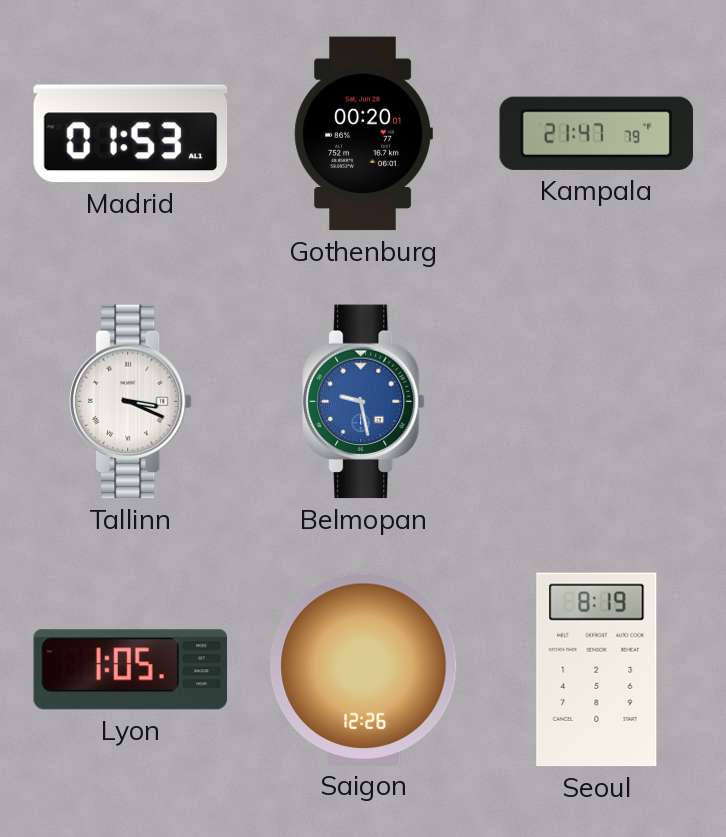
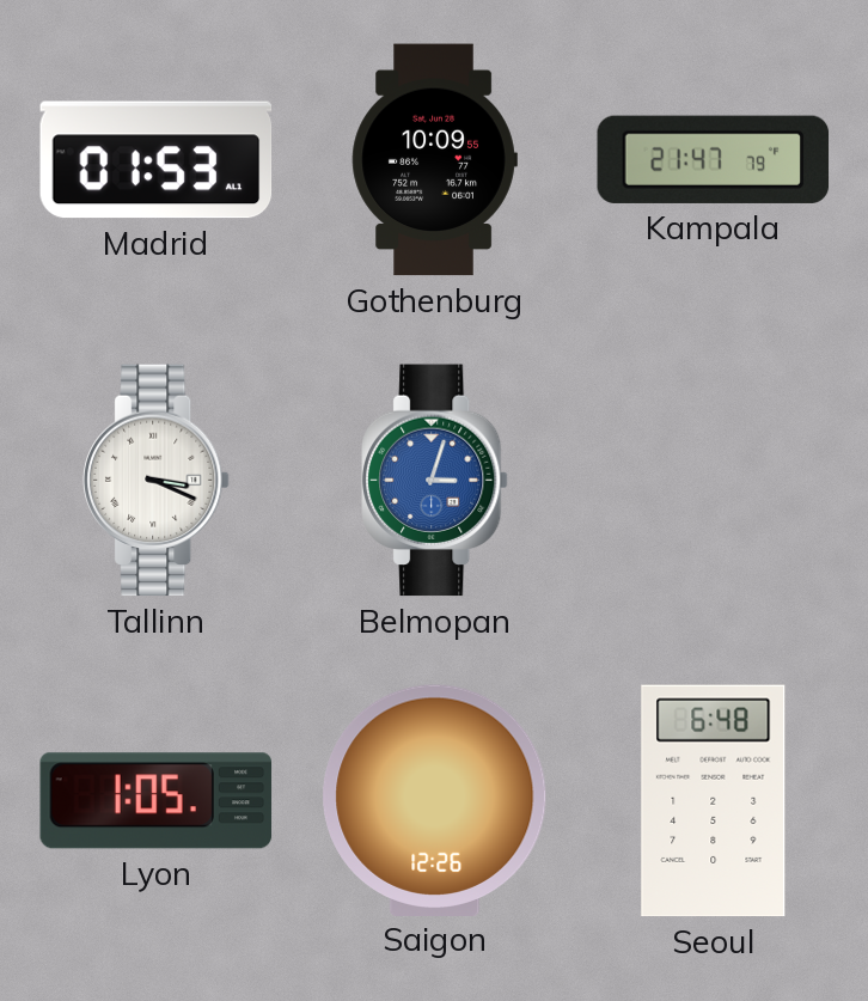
Gothenburg: 00:20 -> 10:09
Belmopan: 9:28 -> 3:03
Seoul: 8:19 -> 6:48
